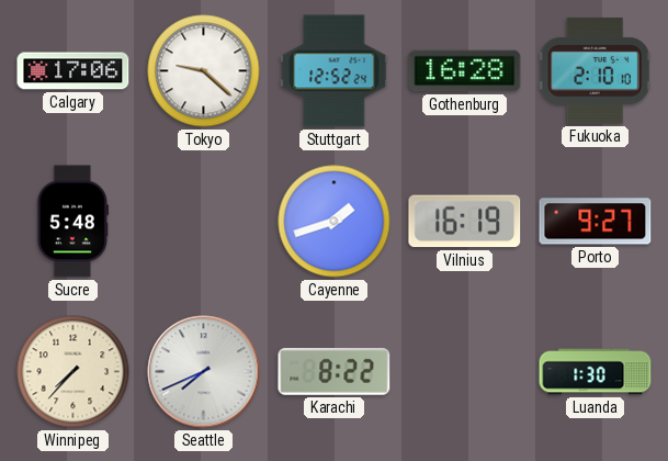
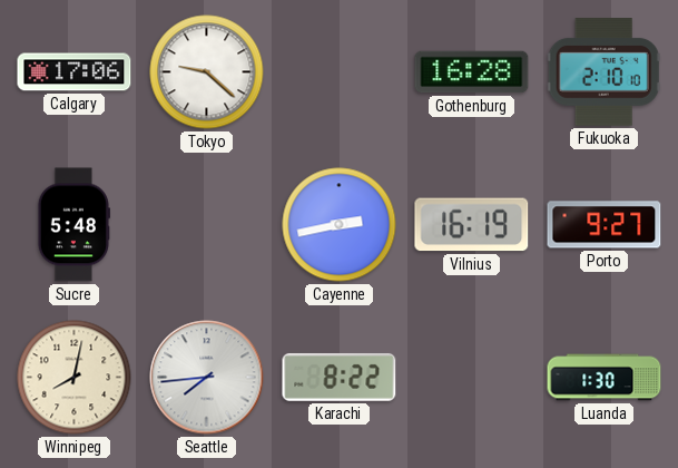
Stuttgart: 12:52 -> none
Cayenne: 1:42 -> 2:43
Winnipeg: 7:37 -> 8:02
Seattle: 7:41 -> 7:44
